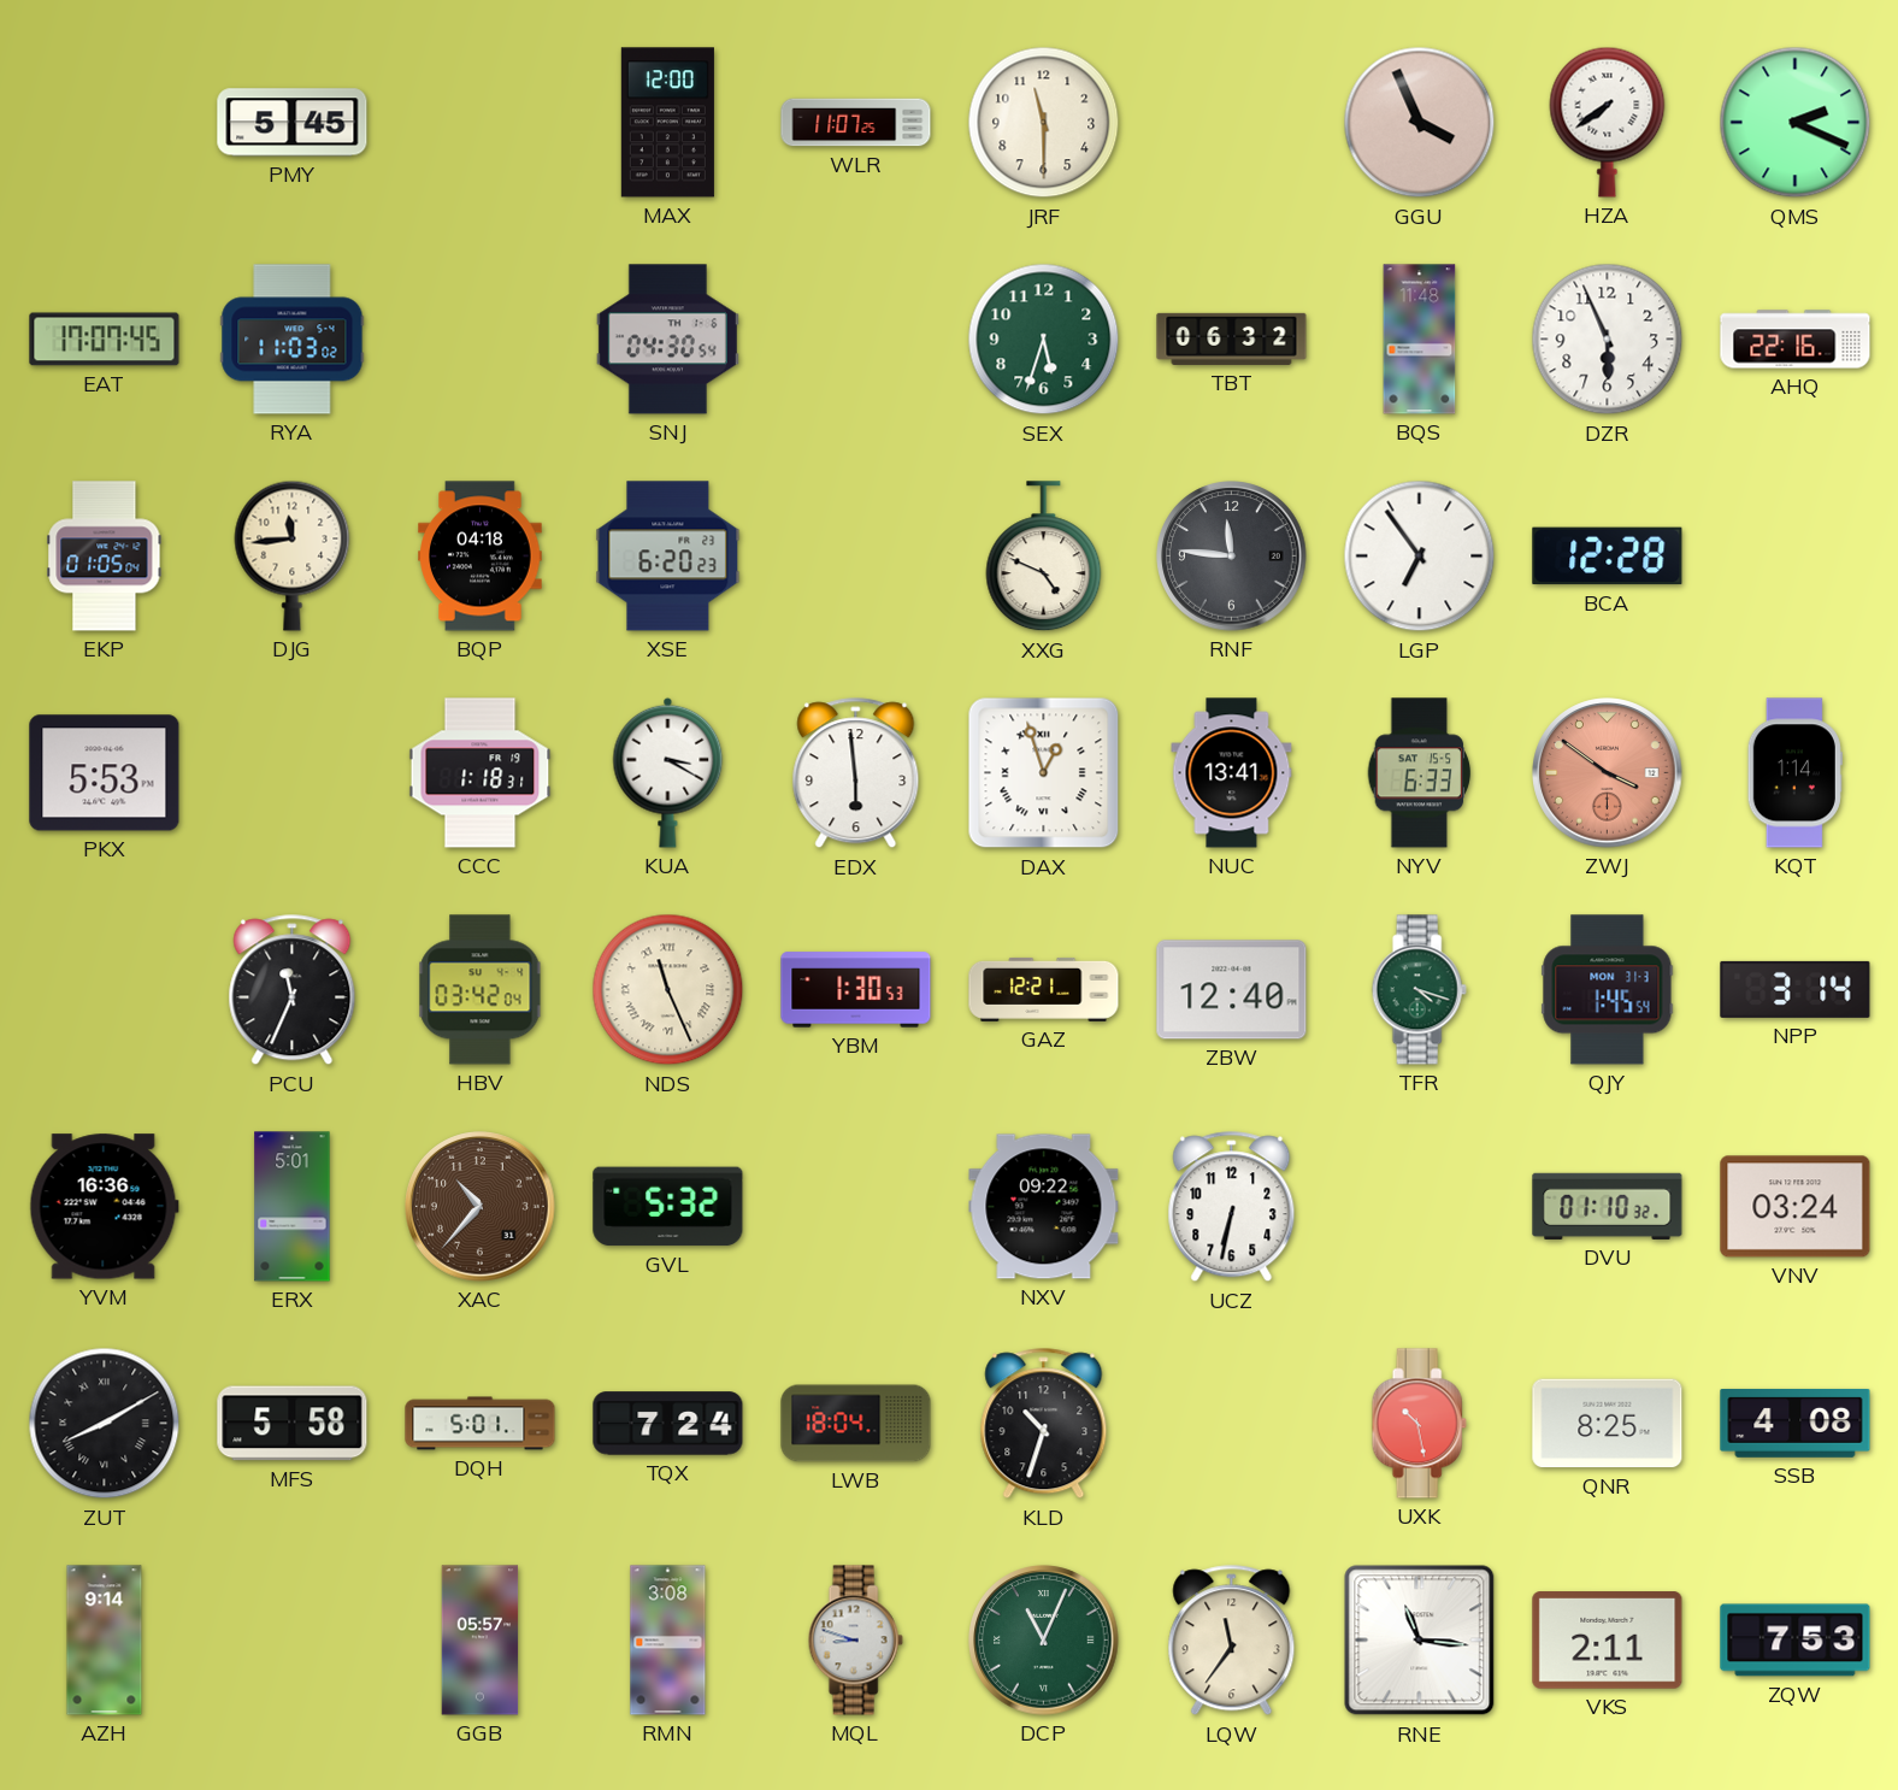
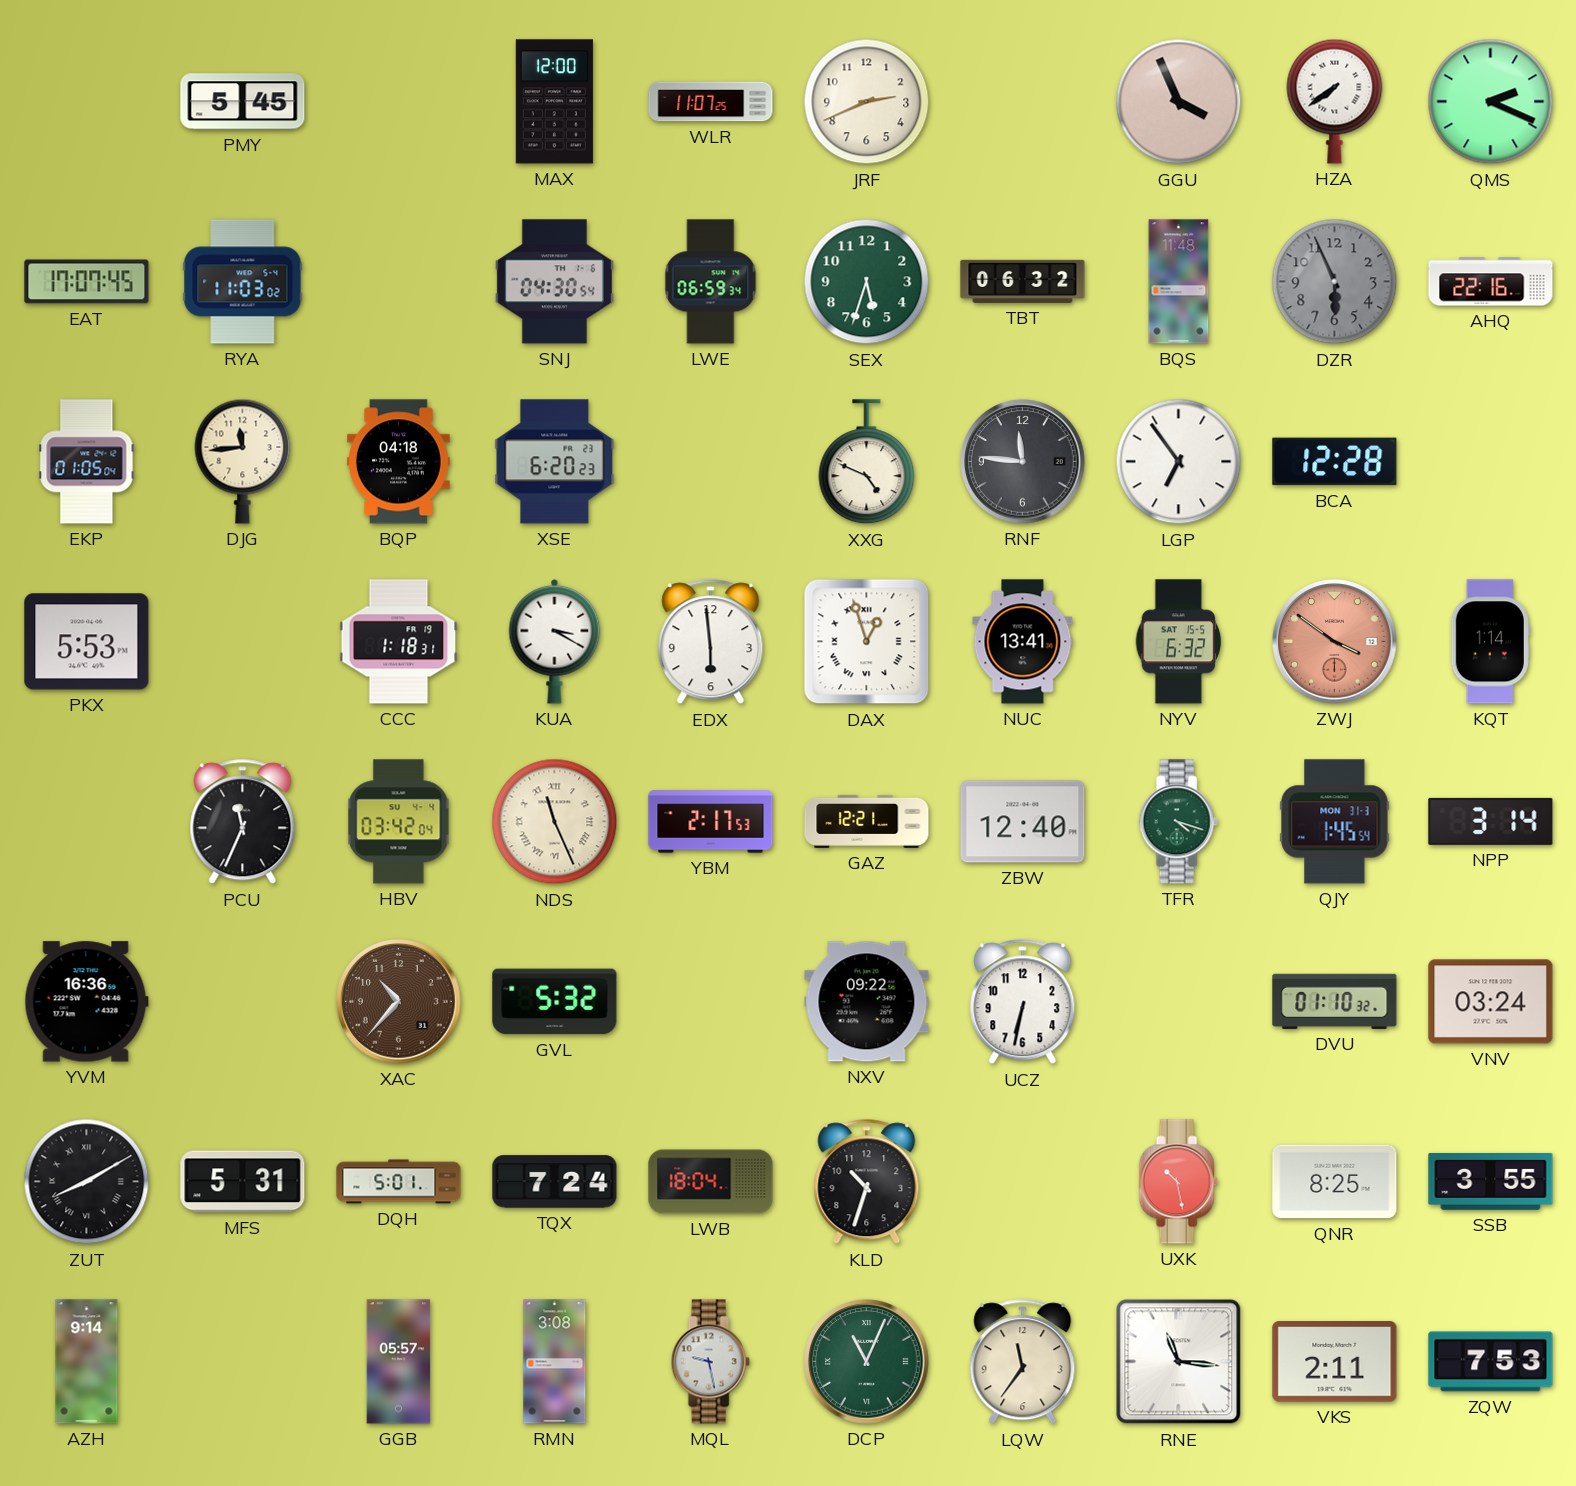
JRF: 11:30 -> 2:41
LWE: none -> 06:59
DZR dial: white -> grey
NYV: 6:33 -> 6:32
YBM: 1:30 -> 2:17
ERX: 5:01 -> none
MFS: 5:58 -> 5:31
SSB: 4:08 -> 3:55
MQL: 8:48 -> 9:28
